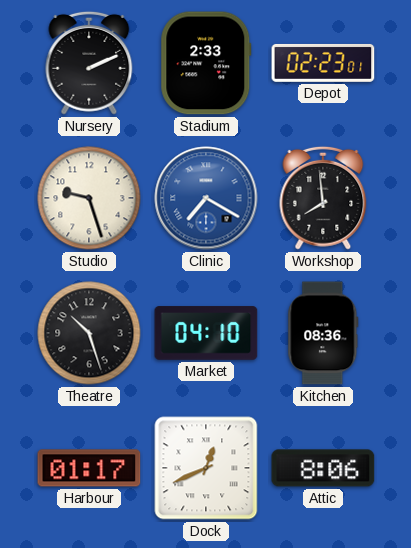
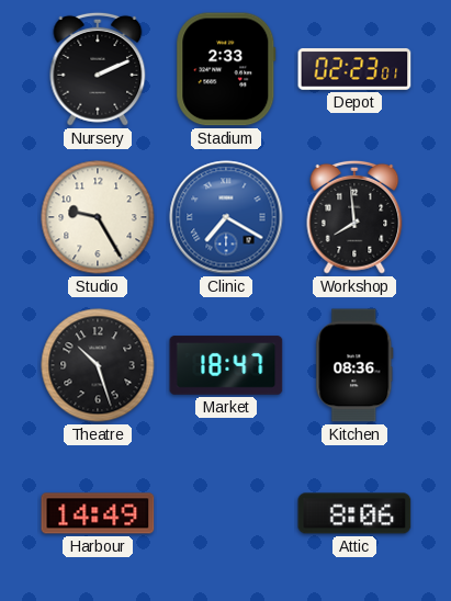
Studio: 9:27 -> 9:25
Market: 04:10 -> 18:47
Harbour: 01:17 -> 14:49
Dock: 12:41 -> none
